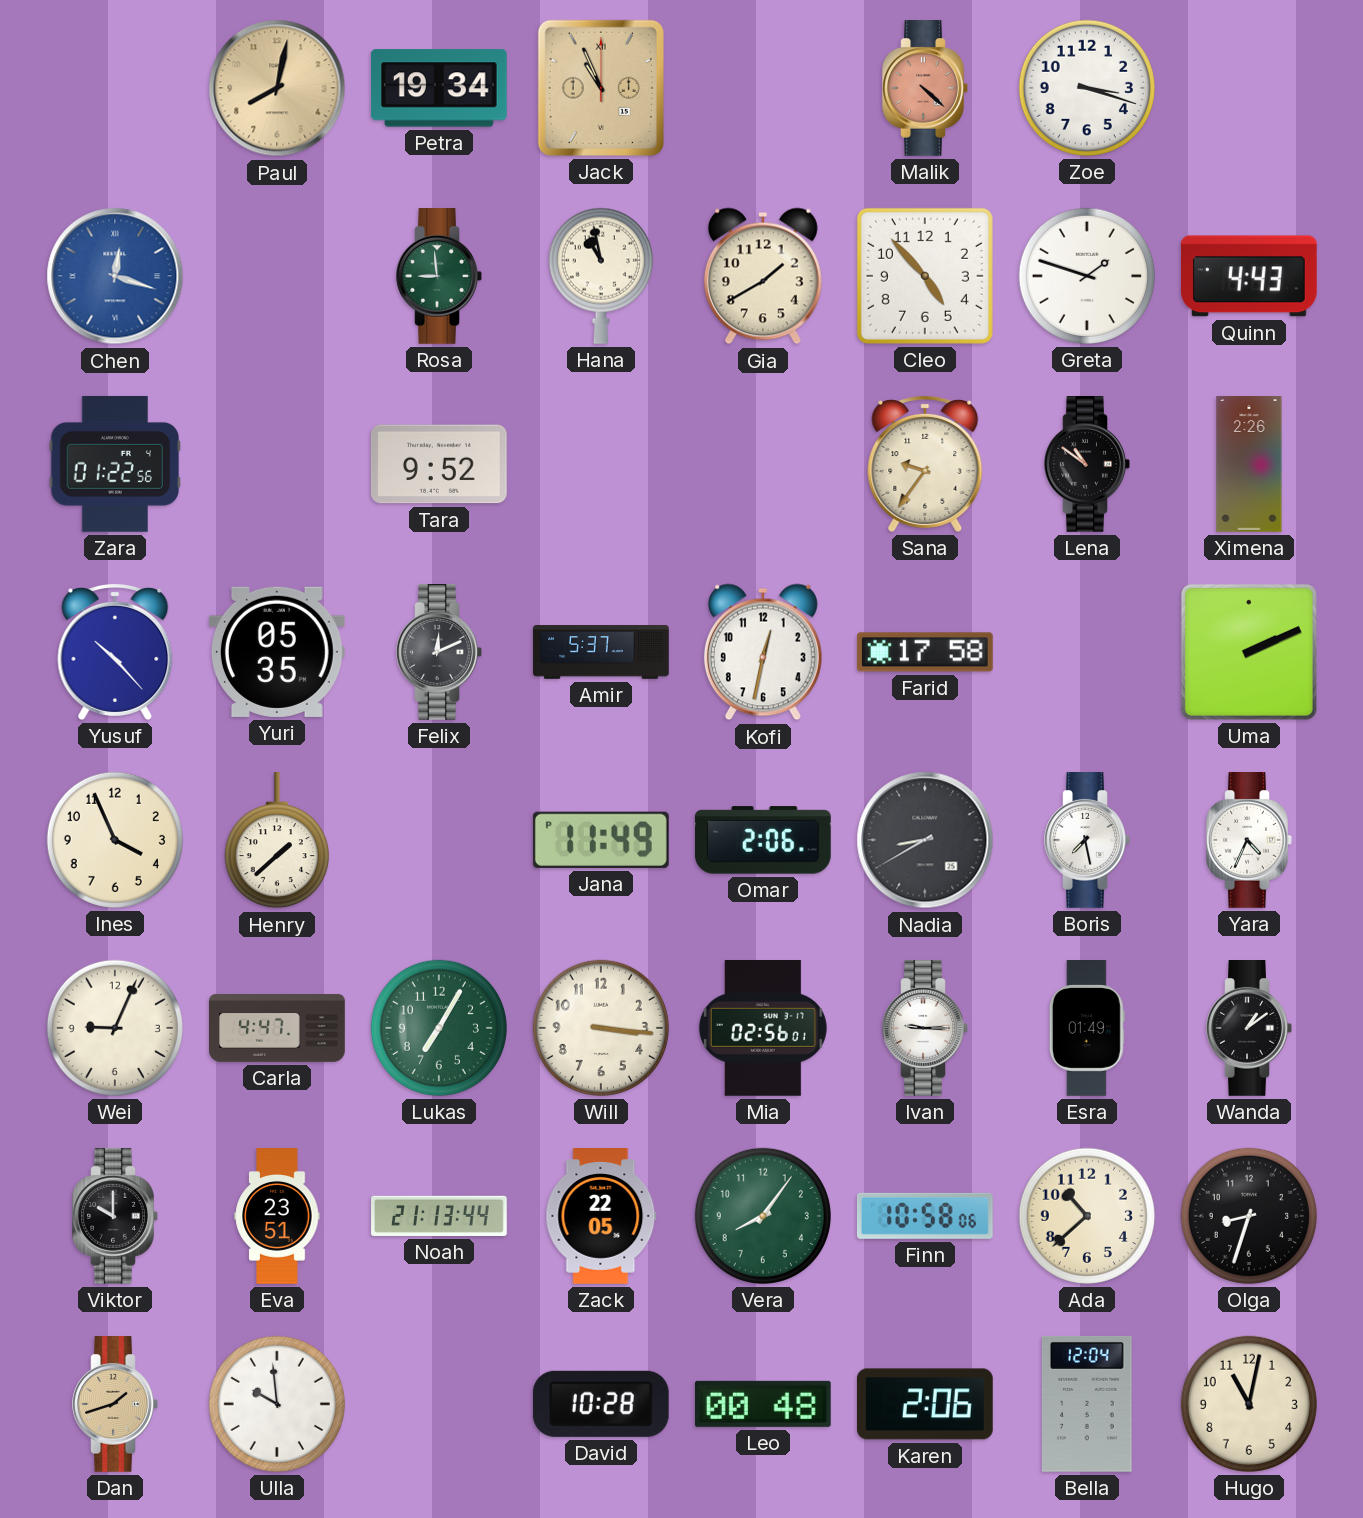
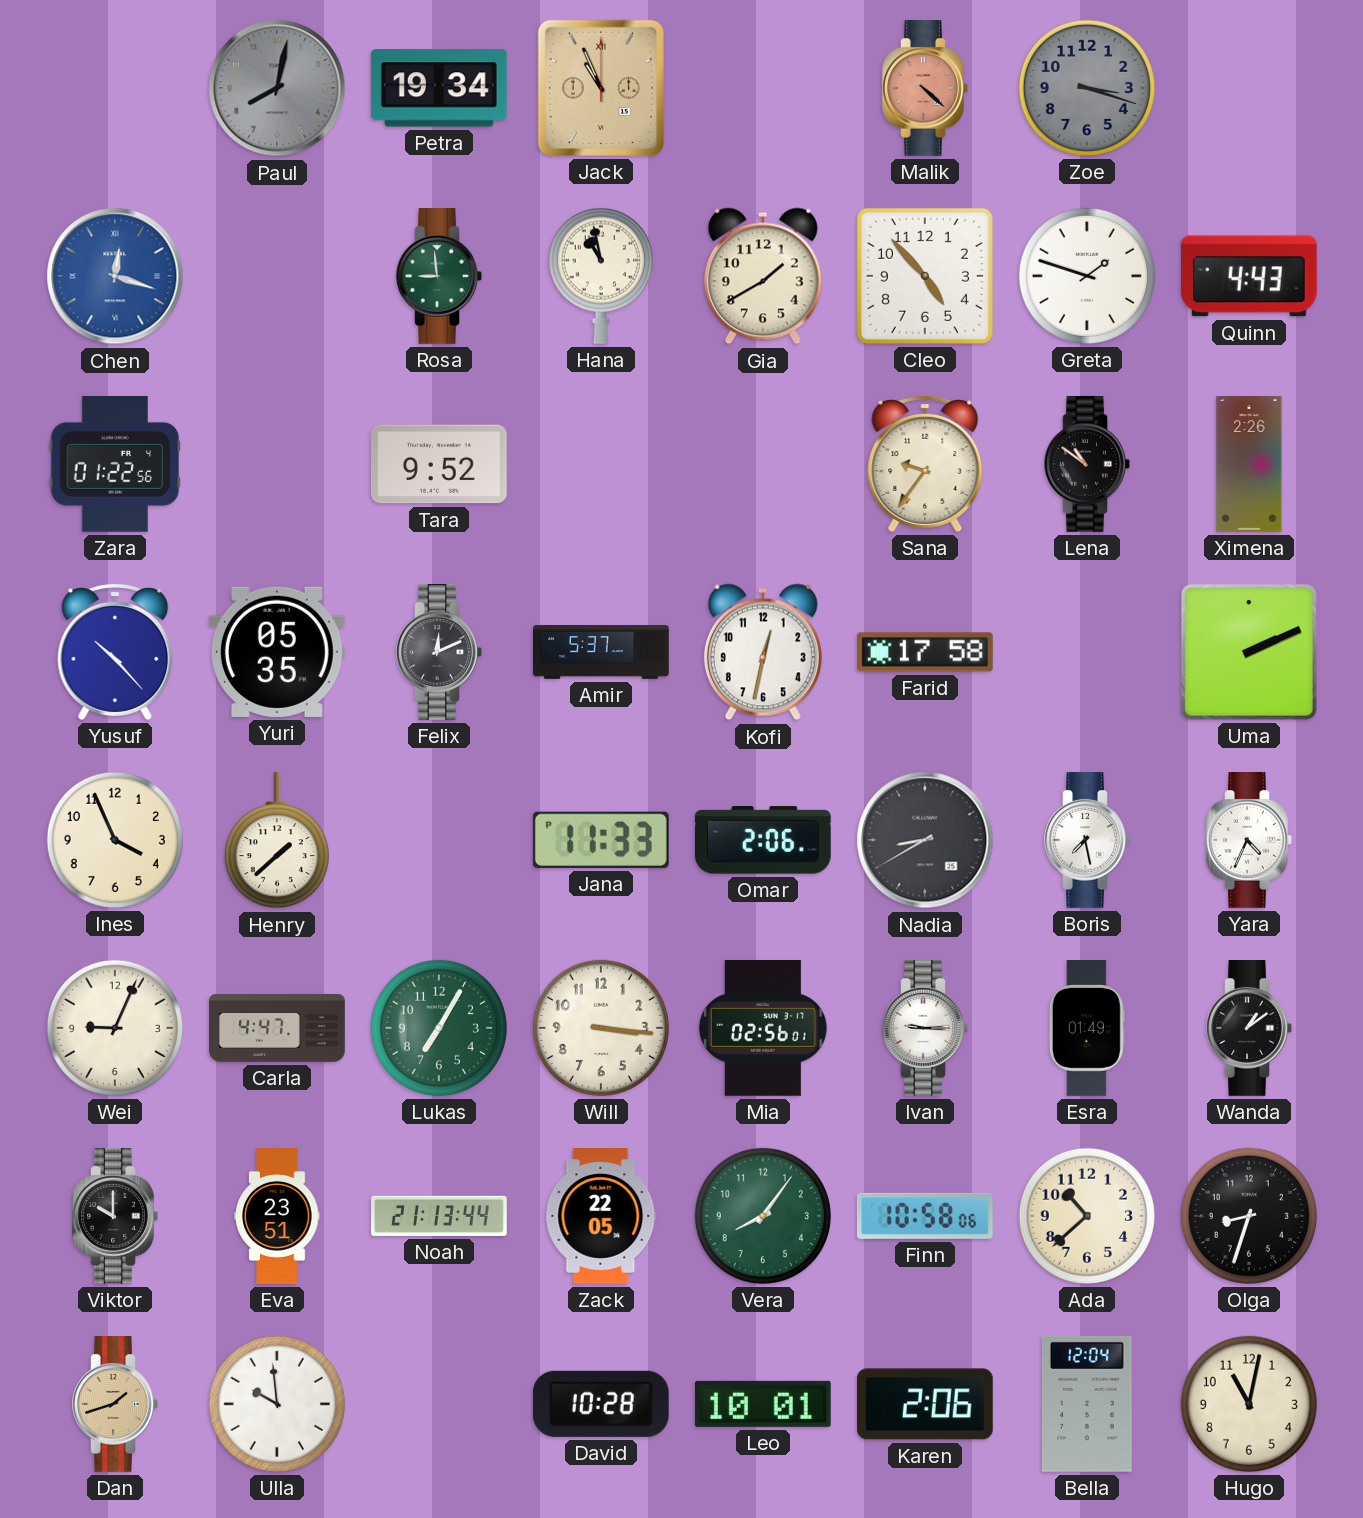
Paul dial: champagne -> grey
Zoe dial: white -> grey
Jana: 11:49 -> 11:33
Leo: 00:48 -> 10:01
